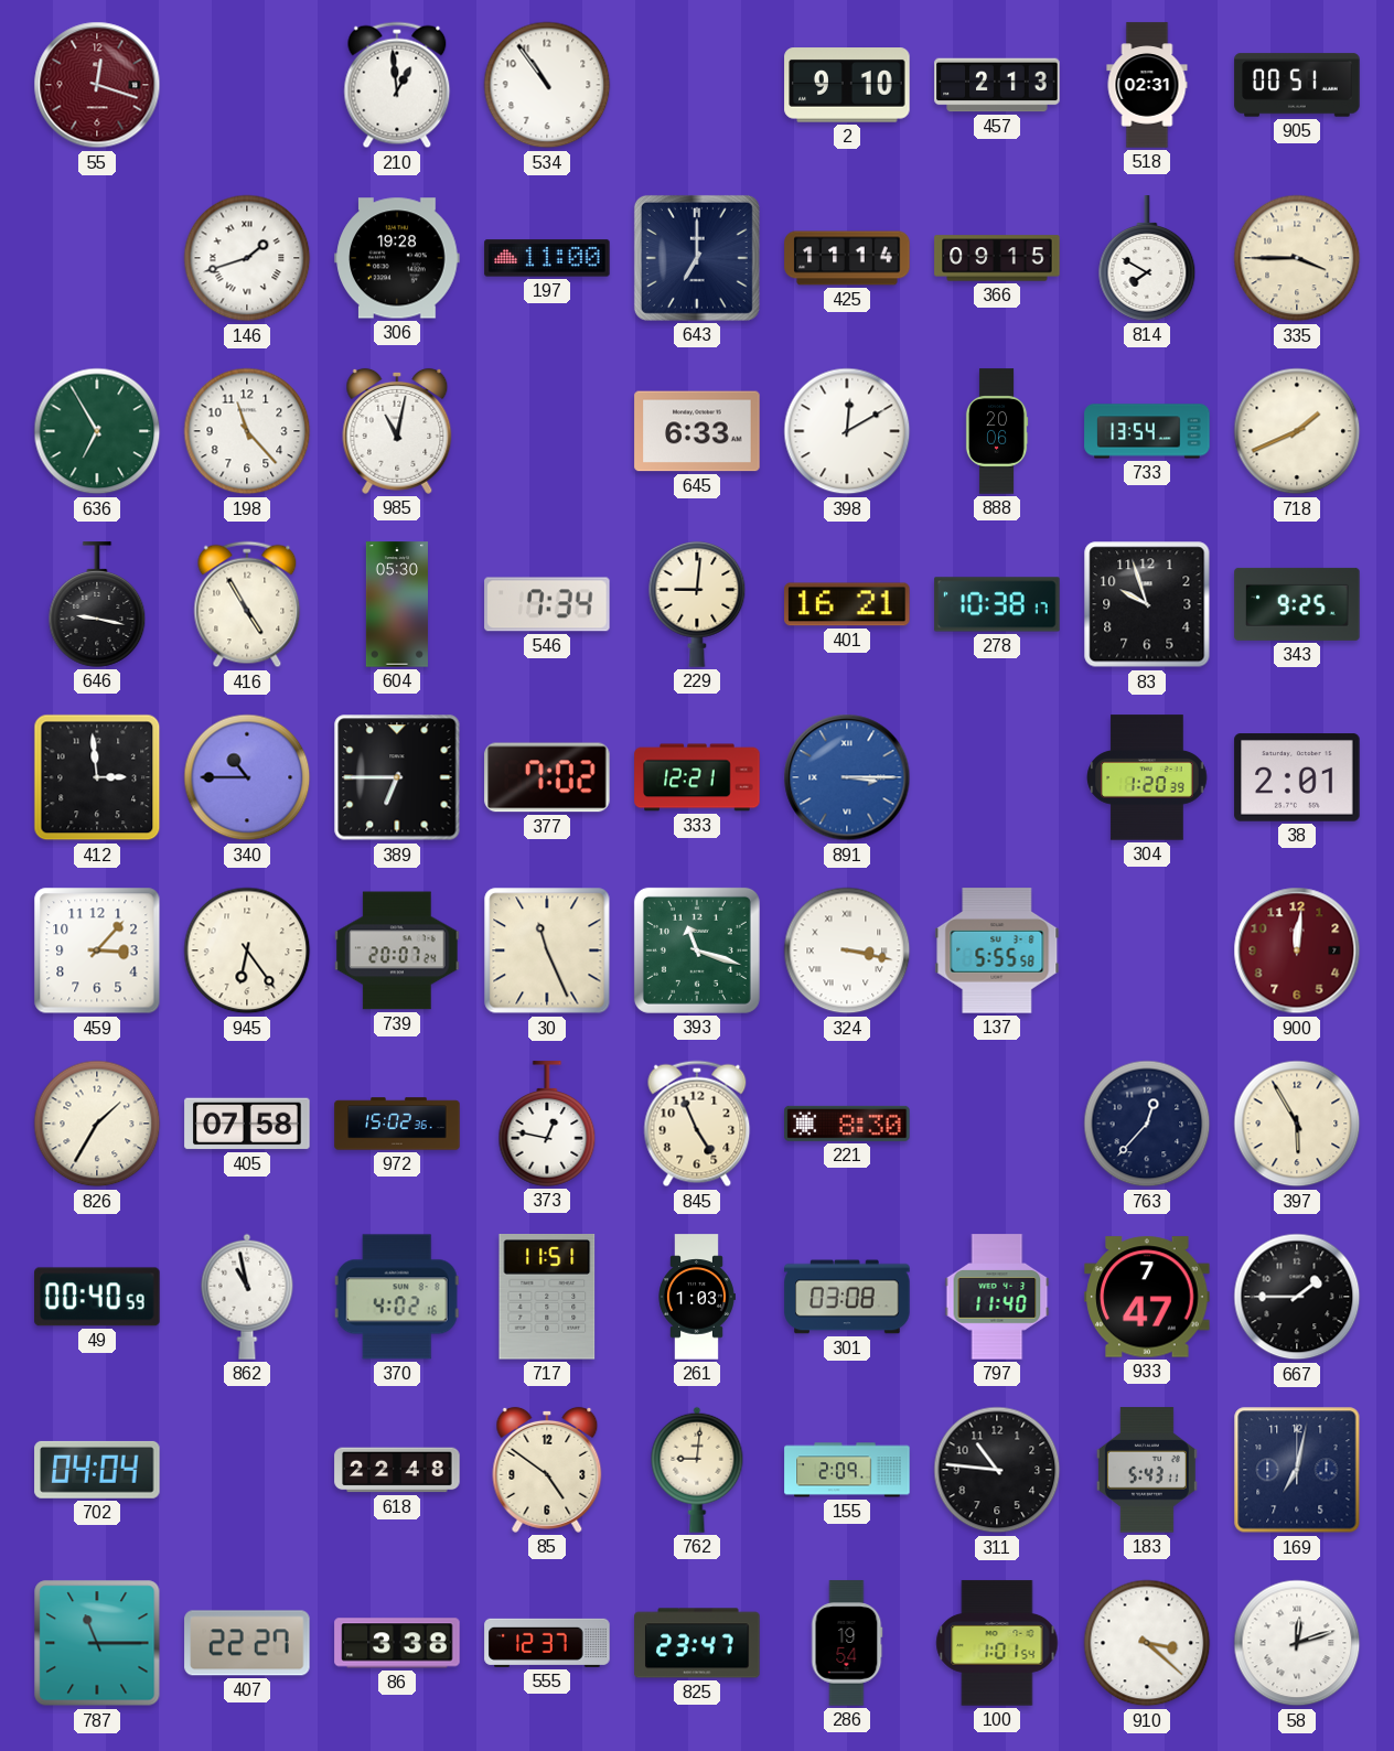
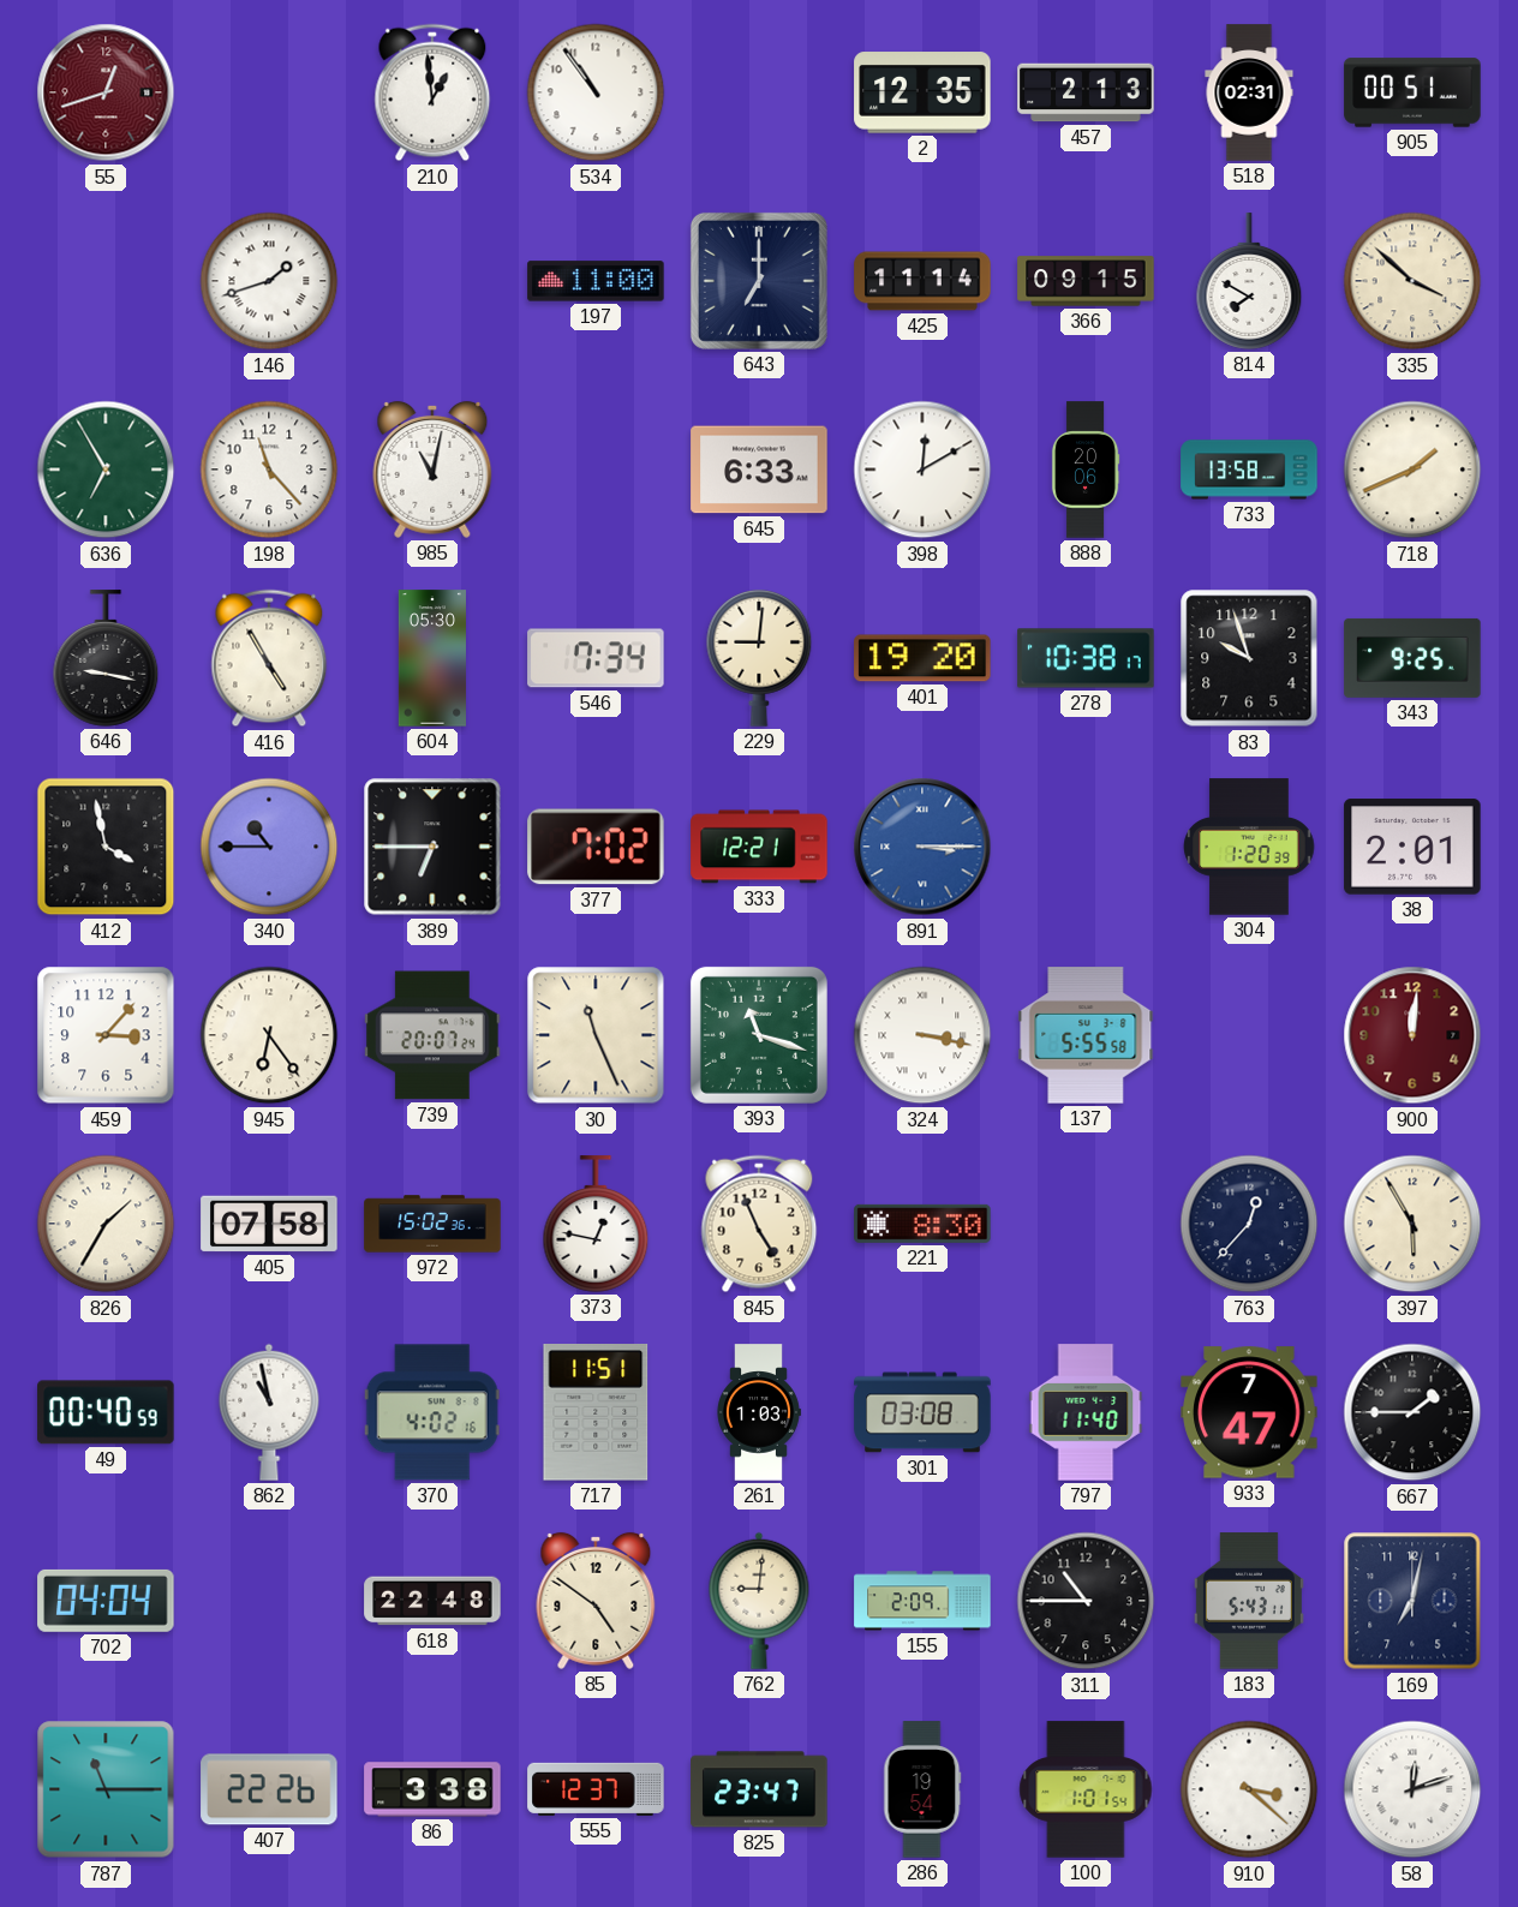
55: 12:18 -> 12:42
2: 9:10 -> 12:35
306: 19:28 -> none
335: 3:45 -> 3:52
733: 13:54 -> 13:58
401: 16:21 -> 19:20
412: 2:59 -> 3:58
311: 10:46 -> 10:45
407: 22:27 -> 22:26
